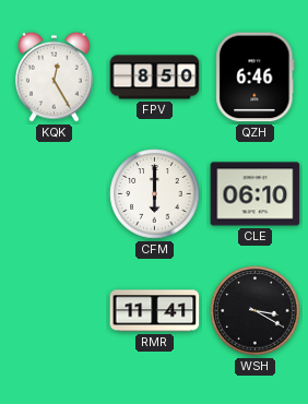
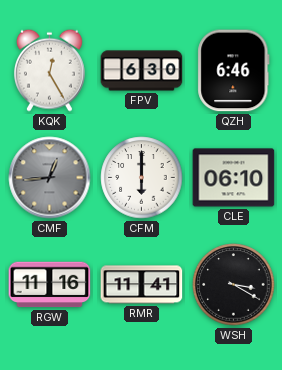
FPV: 8:50 -> 6:30
CMF: none -> 12:44
RGW: none -> 11:16
